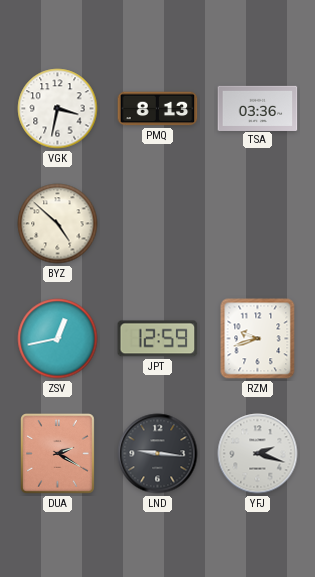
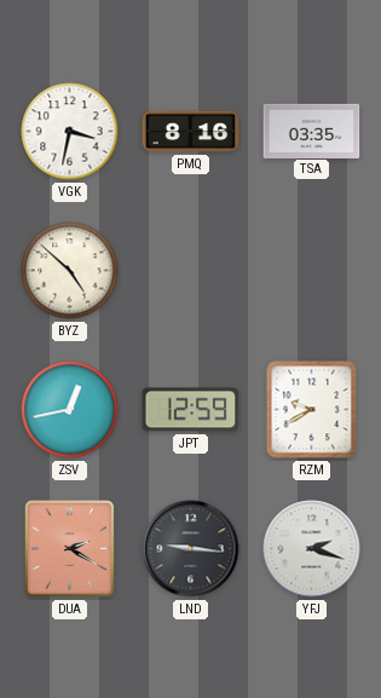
PMQ: 8:13 -> 8:16
TSA: 03:36 -> 03:35
RZM: 9:42 -> 9:40
